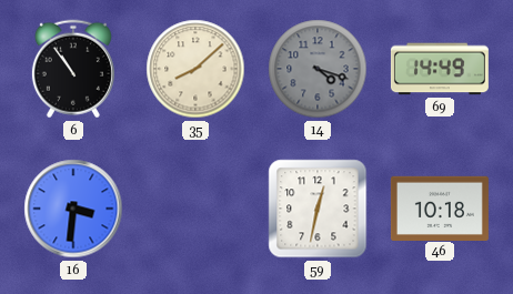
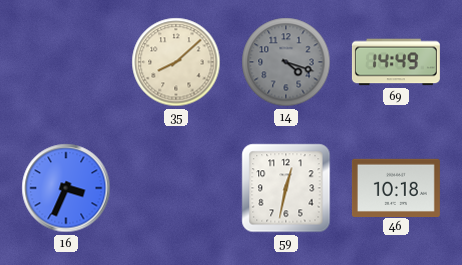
6: 10:54 -> none
16: 3:31 -> 3:34
